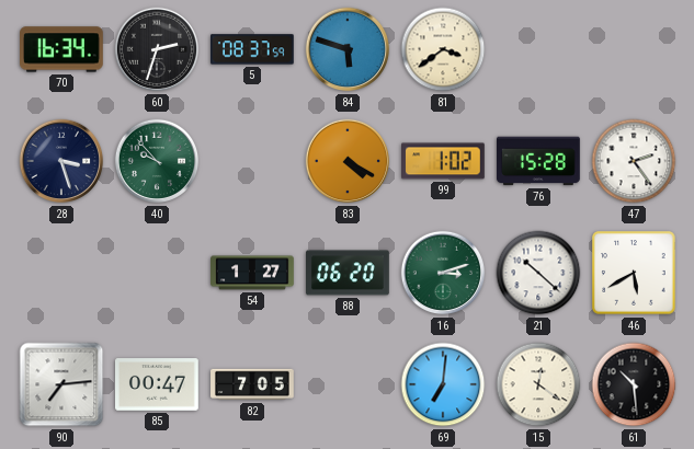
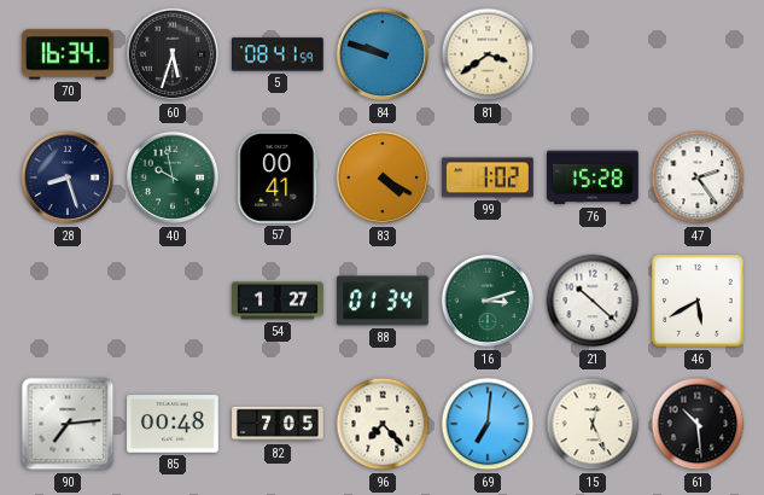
60: 2:33 -> 5:33
5: 08:37 -> 08:41
84: 5:48 -> 9:48
28: 3:27 -> 8:27
40: 9:53 -> 9:58
57: none -> 00:41
88: 06:20 -> 01:34
85: 00:47 -> 00:48
96: none -> 7:23
15: 12:21 -> 12:26
